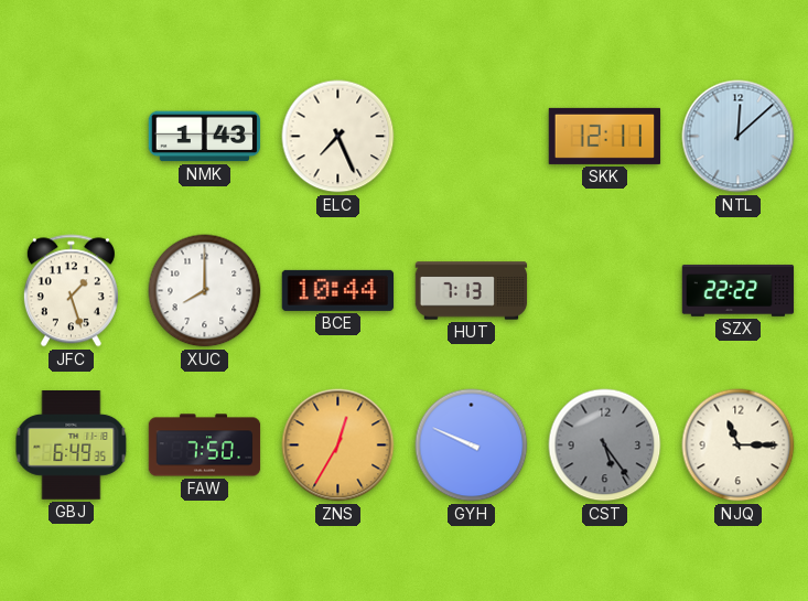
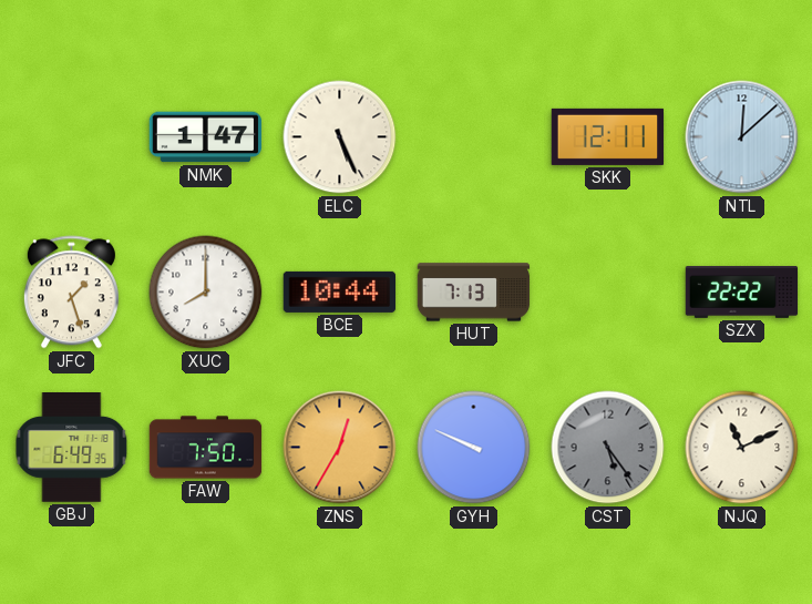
NMK: 1:43 -> 1:47
ELC: 7:26 -> 5:26
NJQ: 11:15 -> 11:11
